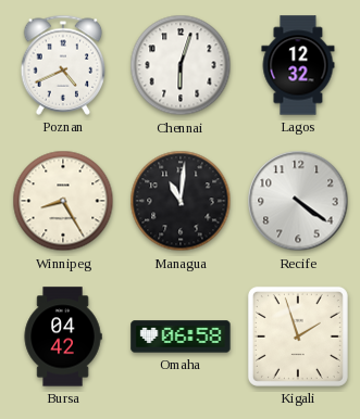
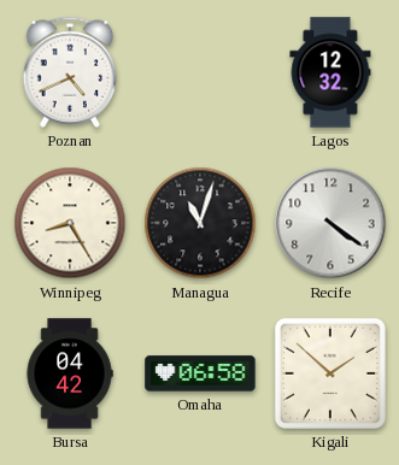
Chennai: 6:03 -> none
Managua: 11:01 -> 11:03
Kigali: 1:57 -> 1:52
